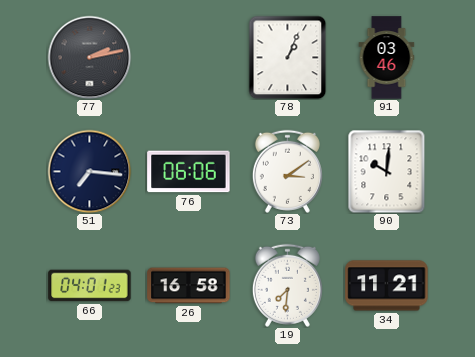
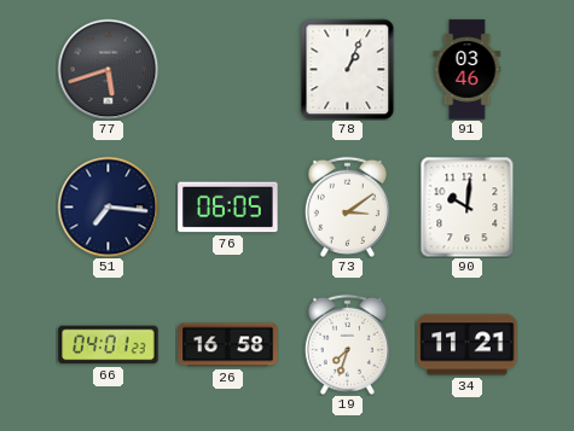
77: 2:13 -> 5:42
76: 06:06 -> 06:05
19: 7:31 -> 7:33
